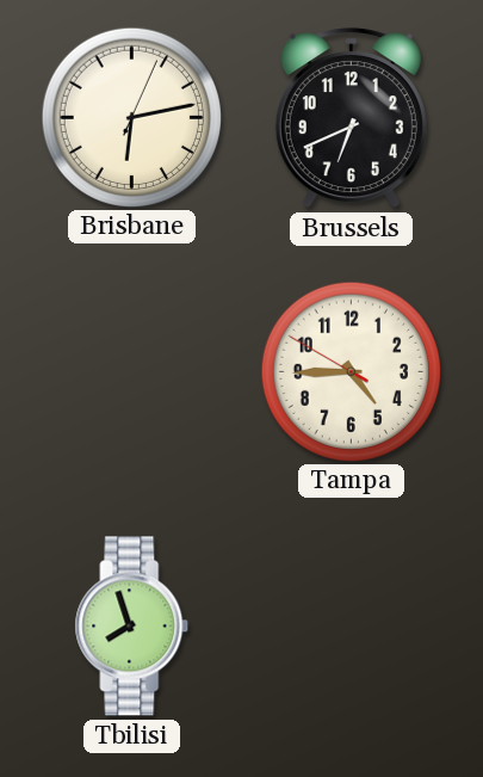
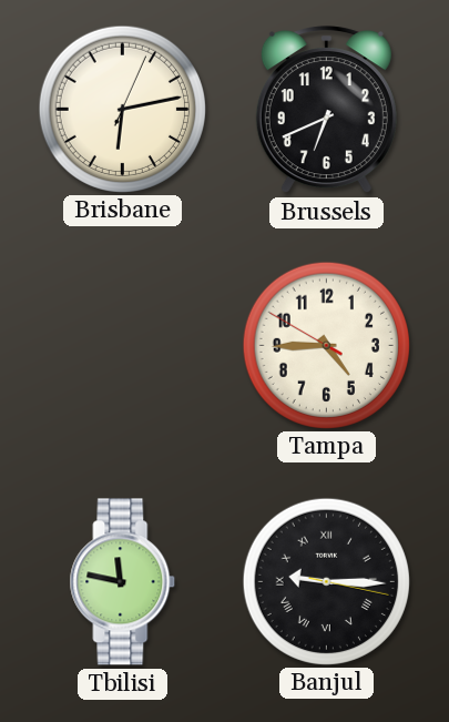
Tbilisi: 7:57 -> 11:47
Banjul: none -> 9:15
